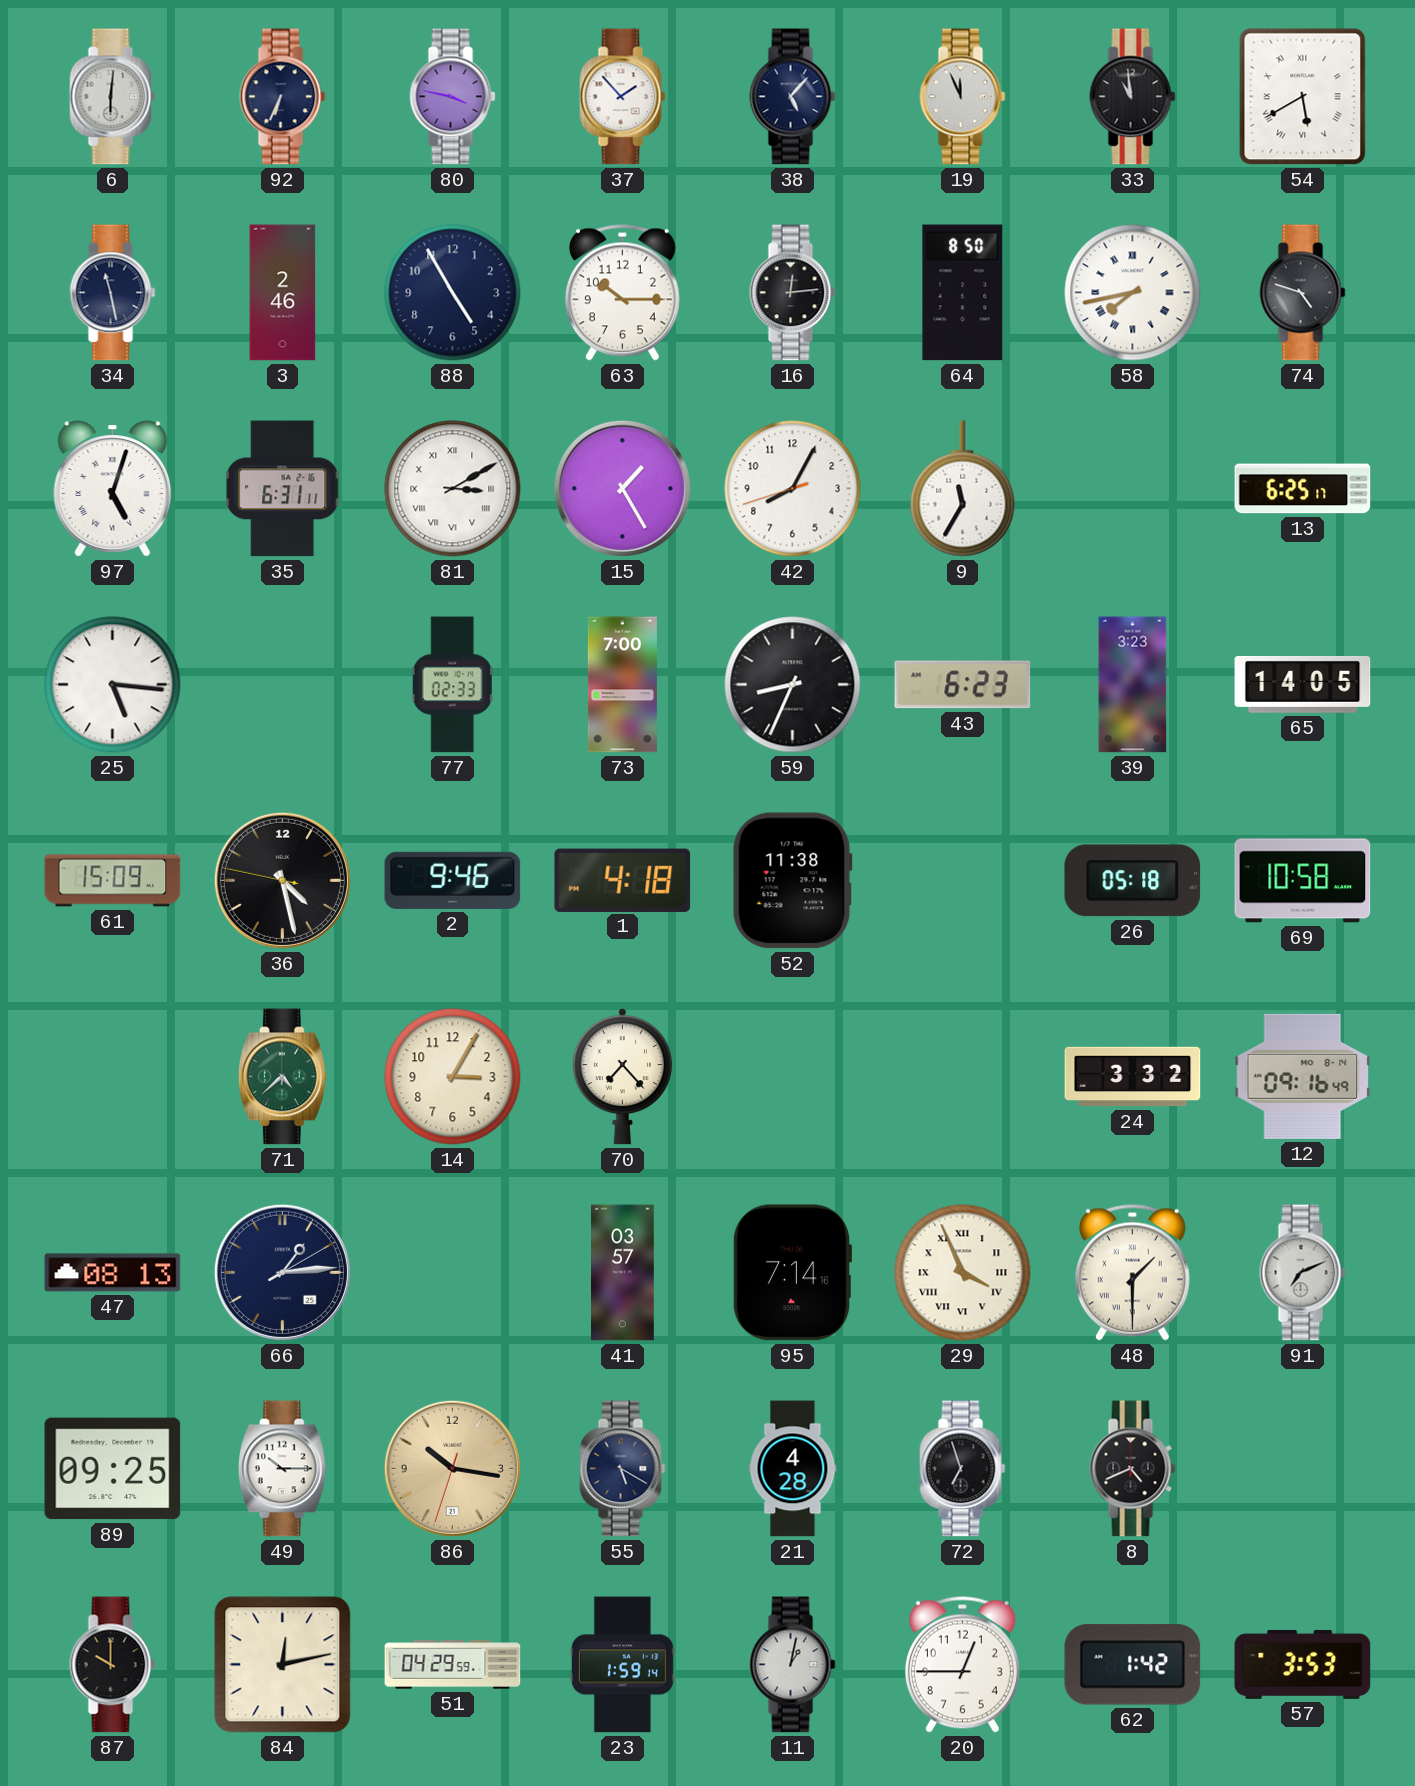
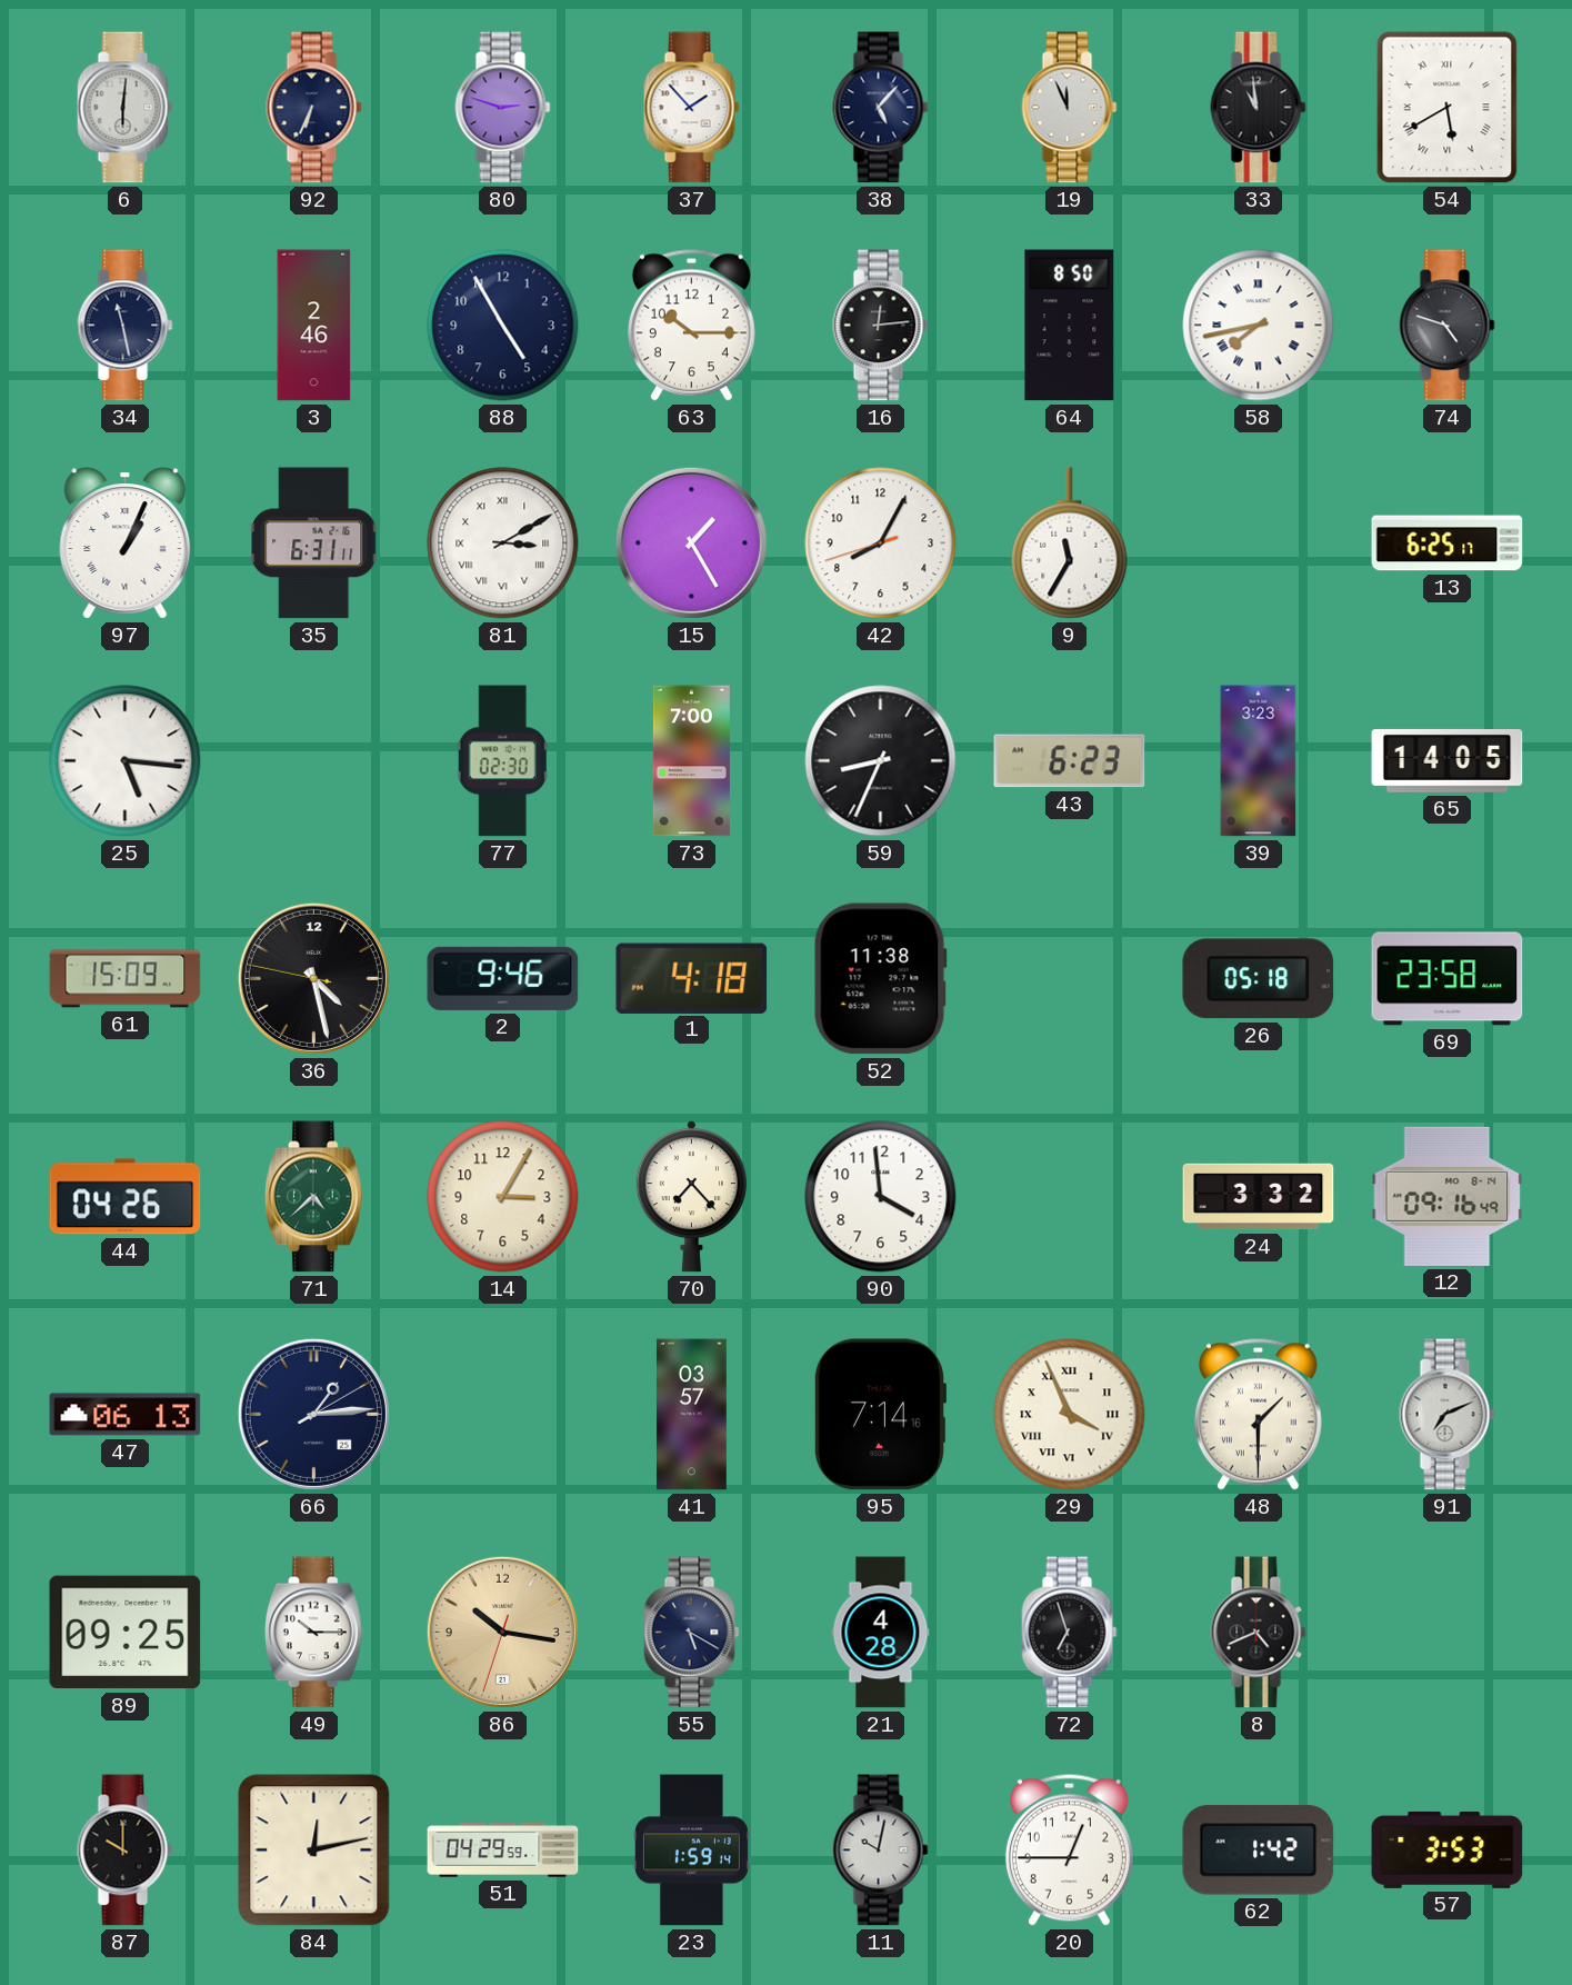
80: 3:47 -> 2:48
97: 5:03 -> 1:04
77: 02:33 -> 02:30
69: 10:58 -> 23:58
44: none -> 04:26
90: none -> 3:59
47: 08:13 -> 06:13
11: 1:02 -> 10:02
